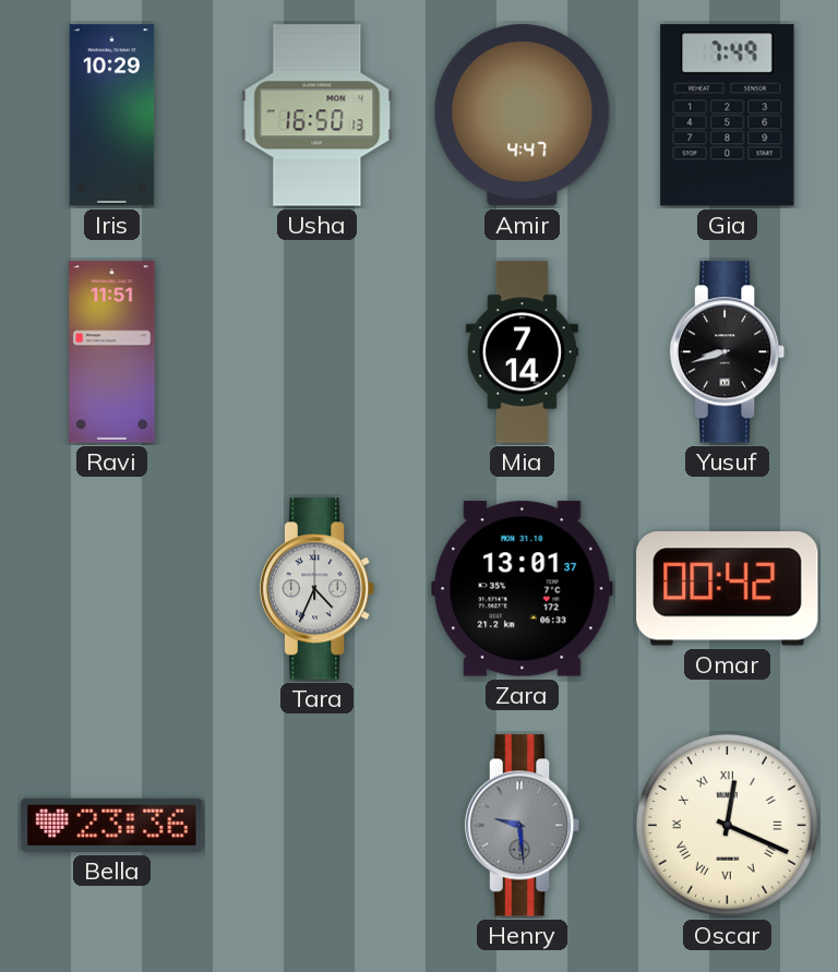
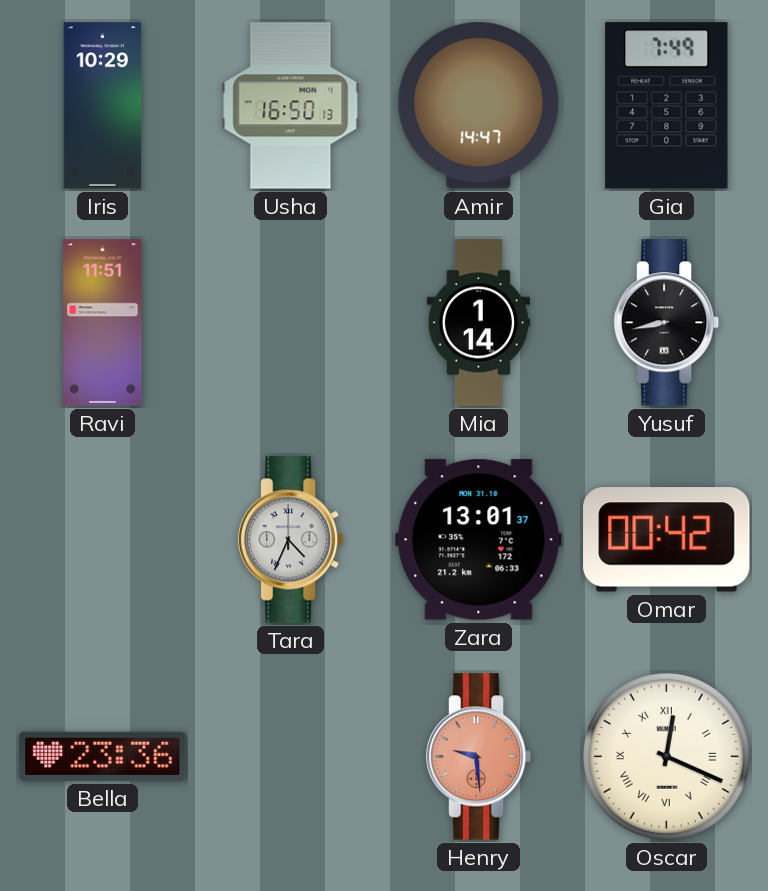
Amir: 4:47 -> 14:47
Mia: 7:14 -> 1:14
Yusuf: 8:42 -> 8:43
Henry dial: grey -> salmon
